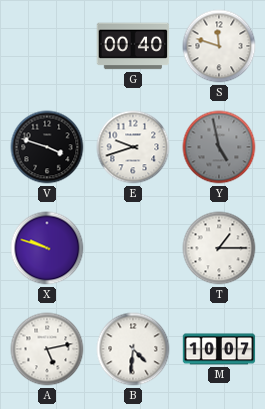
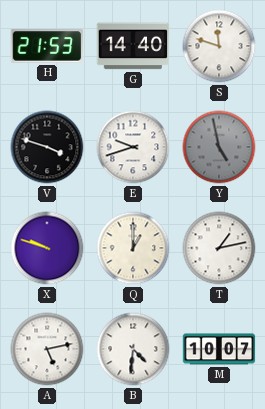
H: none -> 21:53
G: 00:40 -> 14:40
Q: none -> 1:00
T: 1:15 -> 1:13
